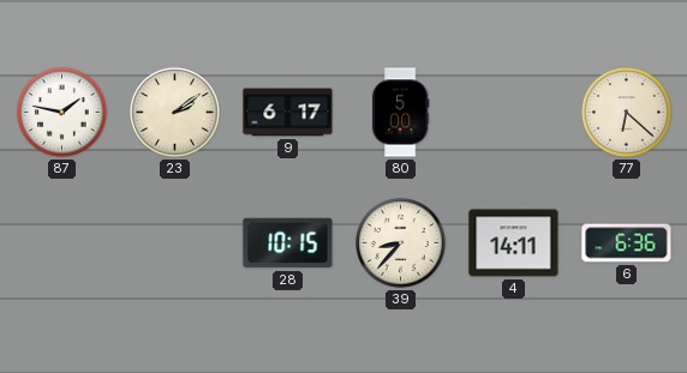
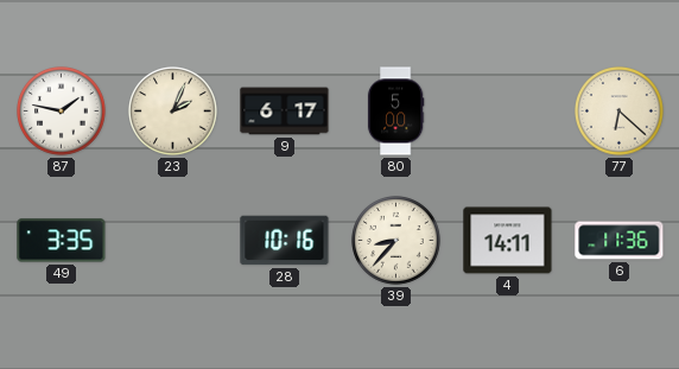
23: 2:09 -> 2:04
49: none -> 3:35
28: 10:15 -> 10:16
6: 6:36 -> 11:36
